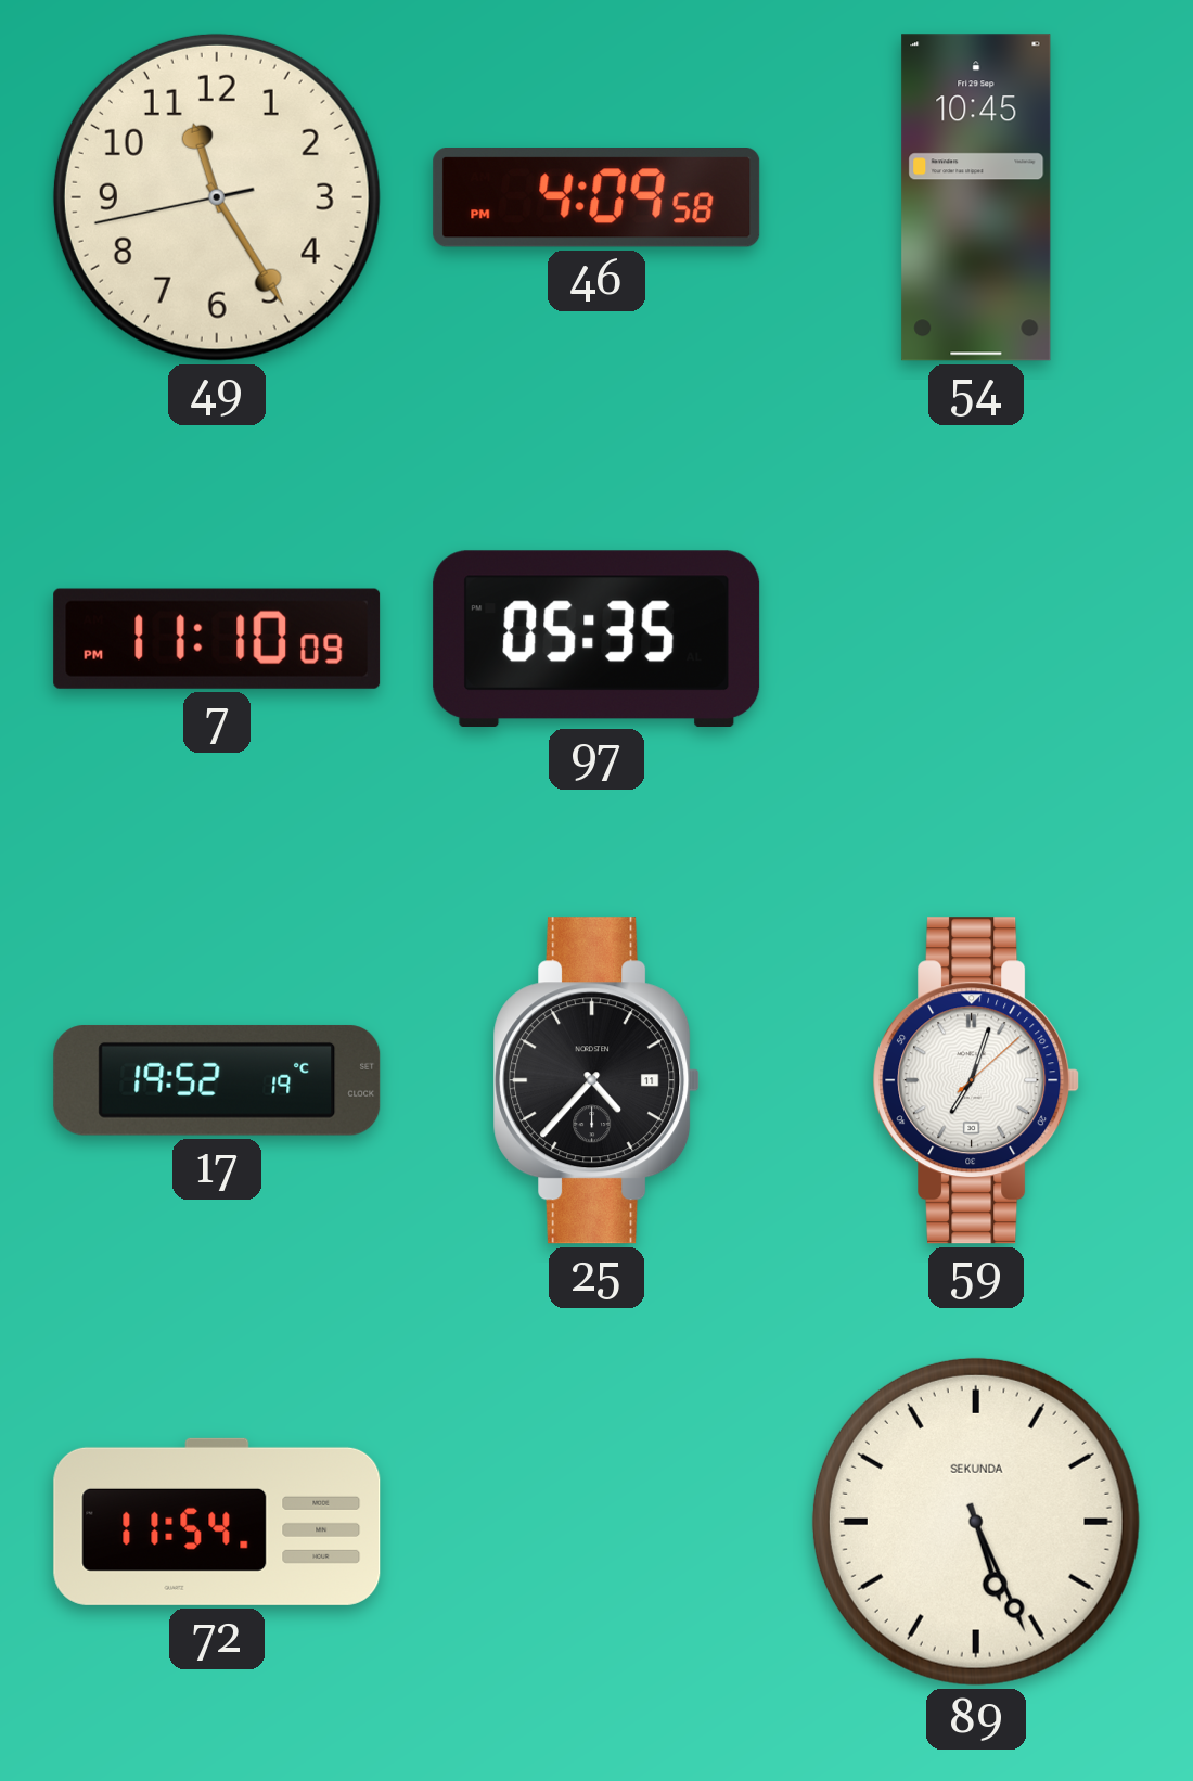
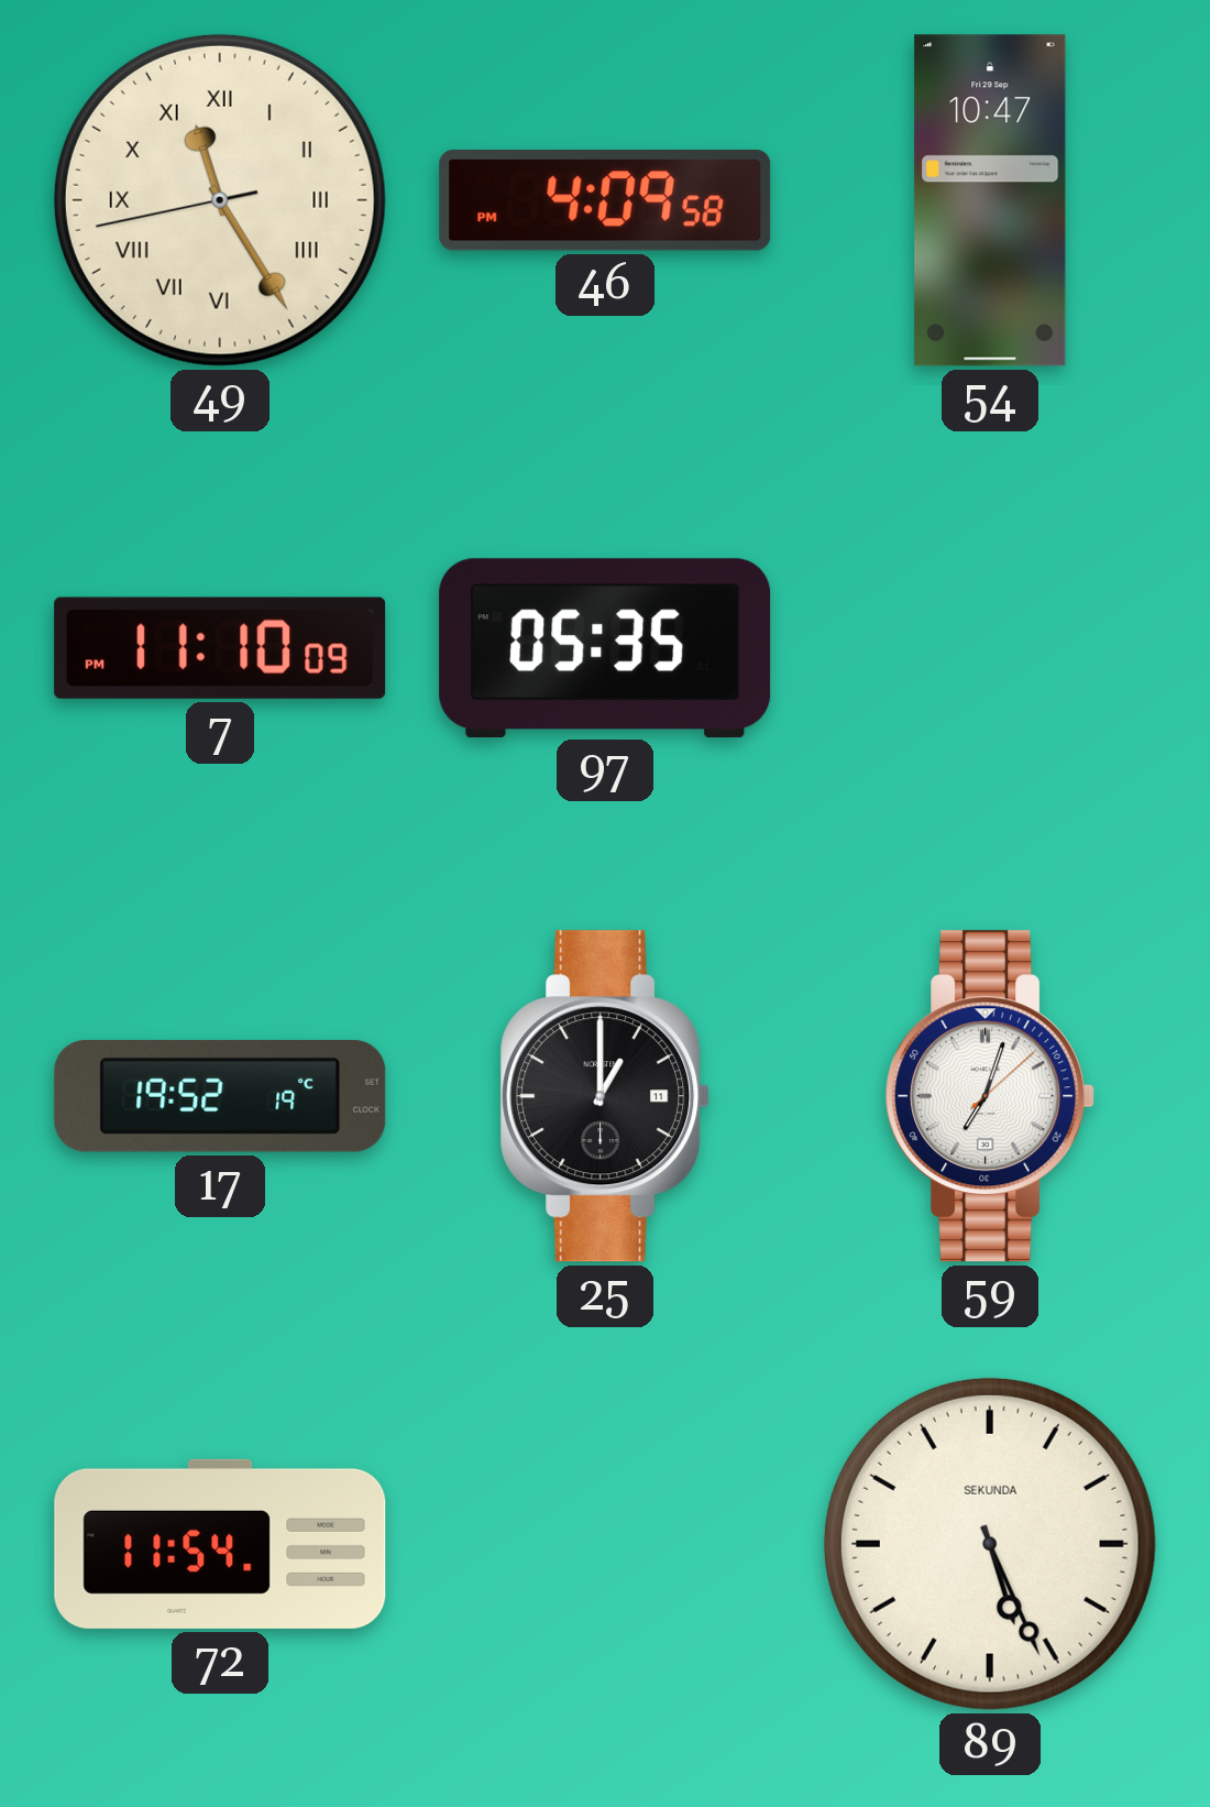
49 numerals: Arabic -> Roman
54: 10:45 -> 10:47
25: 4:37 -> 1:00
